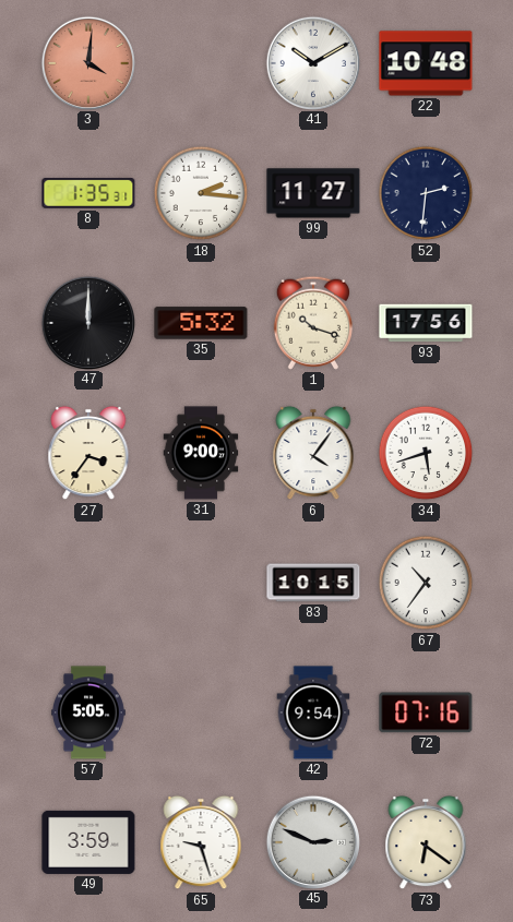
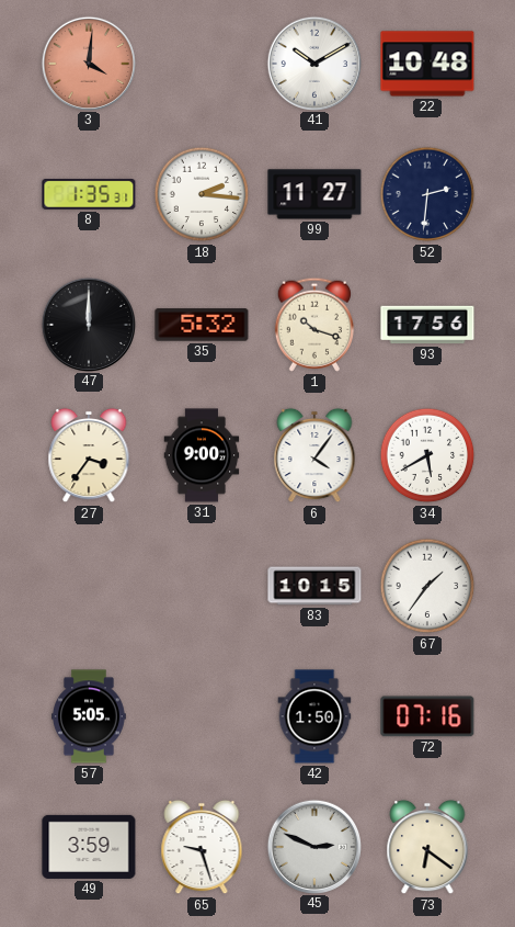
34: 5:42 -> 5:40
67: 10:36 -> 1:36
42: 9:54 -> 1:50
